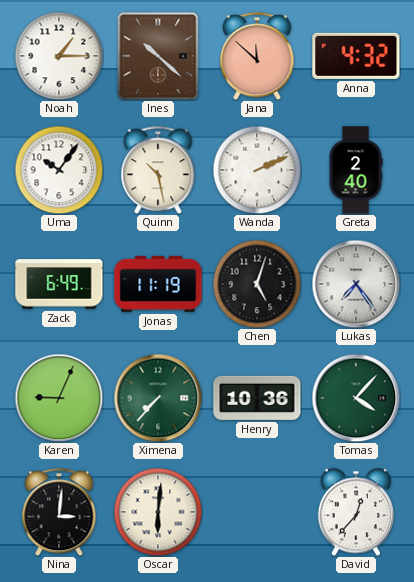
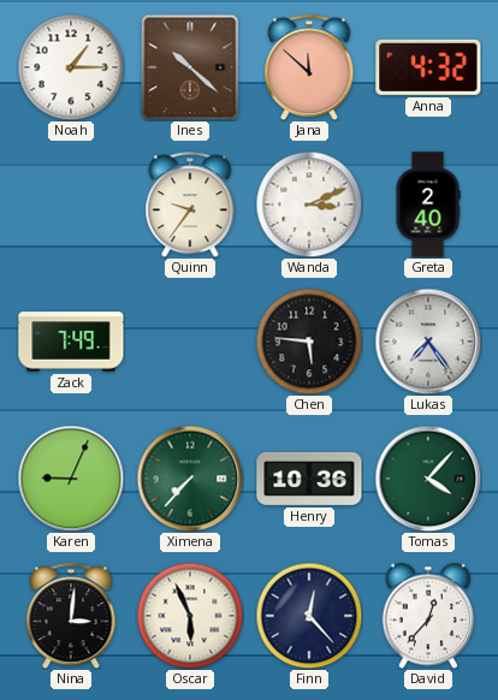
Uma: 10:06 -> none
Quinn: 10:28 -> 9:36
Wanda: 2:11 -> 3:11
Zack: 6:49 -> 7:49
Jonas: 11:19 -> none
Chen: 5:03 -> 5:46
Oscar: 6:01 -> 5:56
Finn: none -> 12:23
